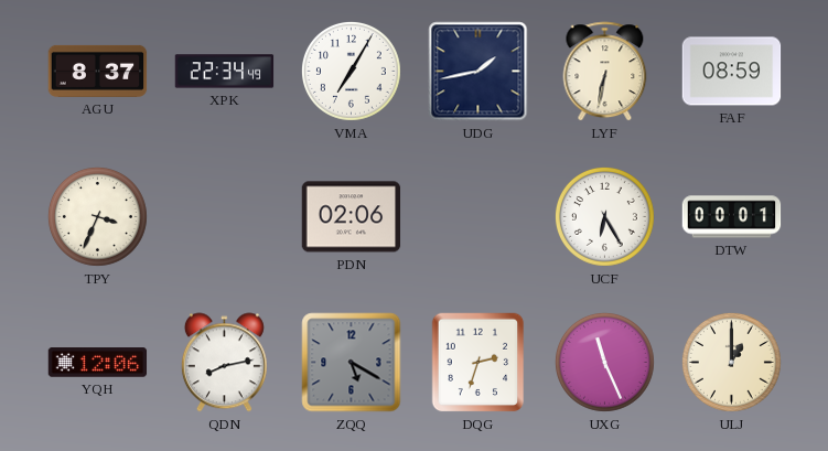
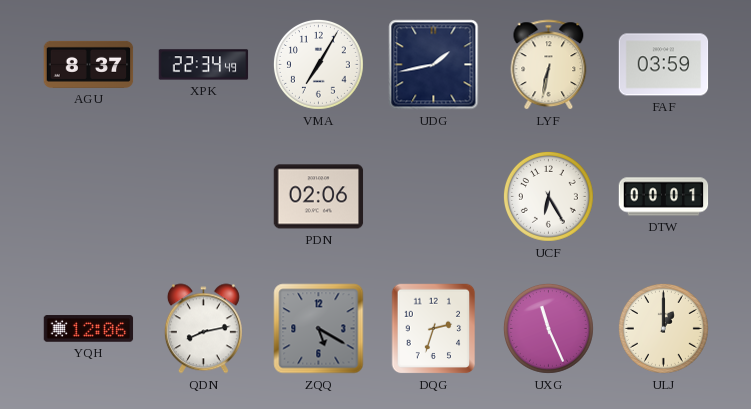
FAF: 08:59 -> 03:59
TPY: 3:34 -> none
